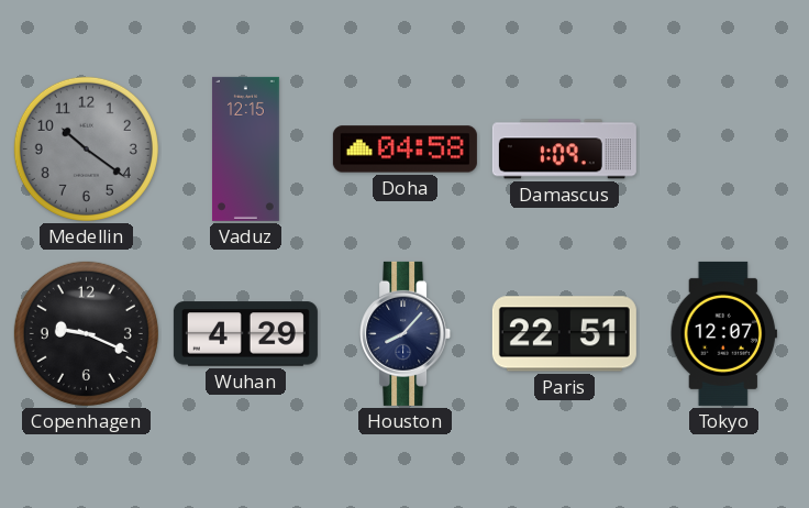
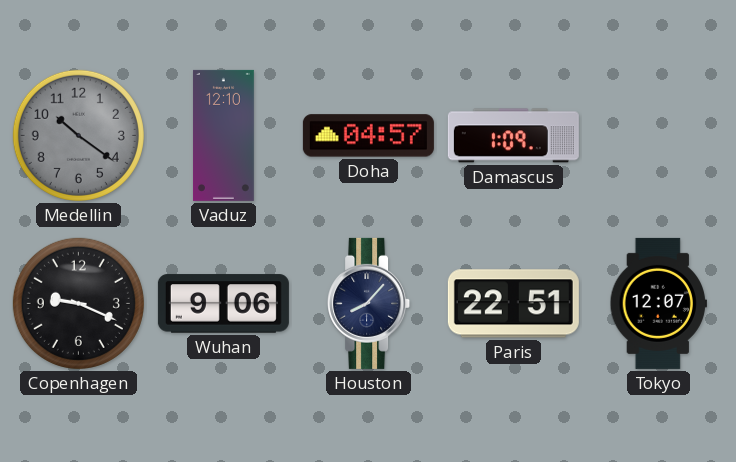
Vaduz: 12:15 -> 12:10
Doha: 04:58 -> 04:57
Wuhan: 4:29 -> 9:06
